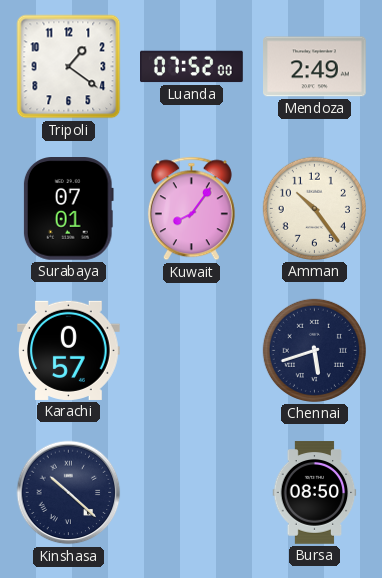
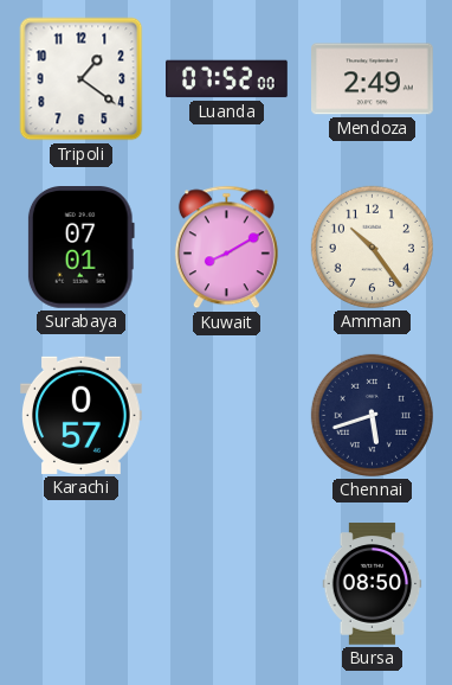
Kuwait: 8:06 -> 8:10
Kinshasa: 10:22 -> none
